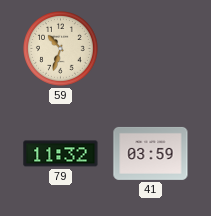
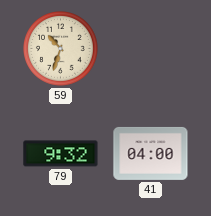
79: 11:32 -> 9:32
41: 03:59 -> 04:00
